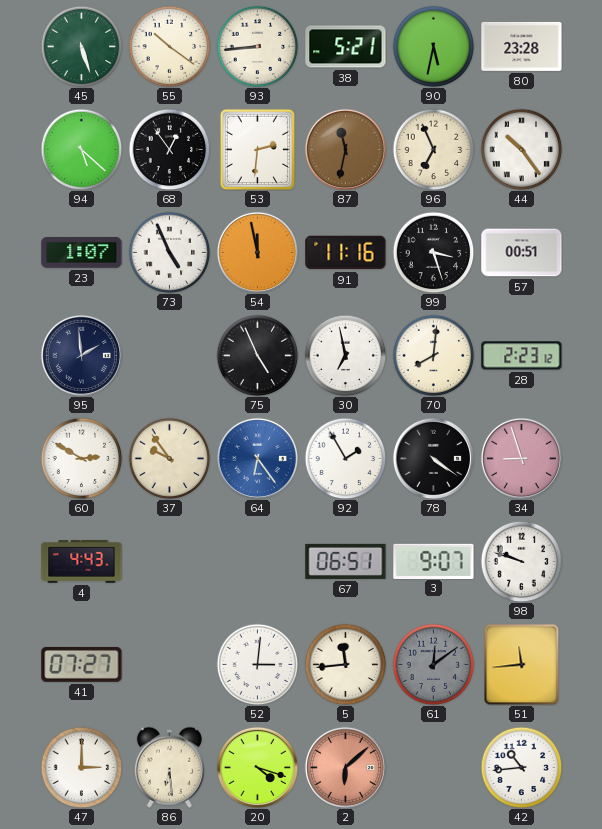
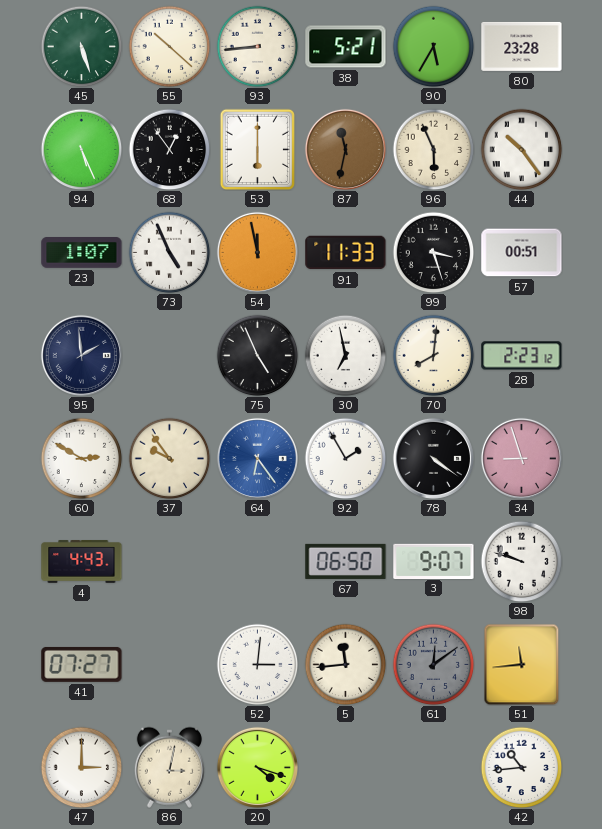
55: 10:21 -> 10:22
90: 5:32 -> 5:35
94: 5:22 -> 5:26
53: 2:31 -> 6:00
96: 6:56 -> 5:56
91: 11:16 -> 11:33
67: 06:51 -> 06:50
86: 6:29 -> 3:02
2: 6:08 -> none
